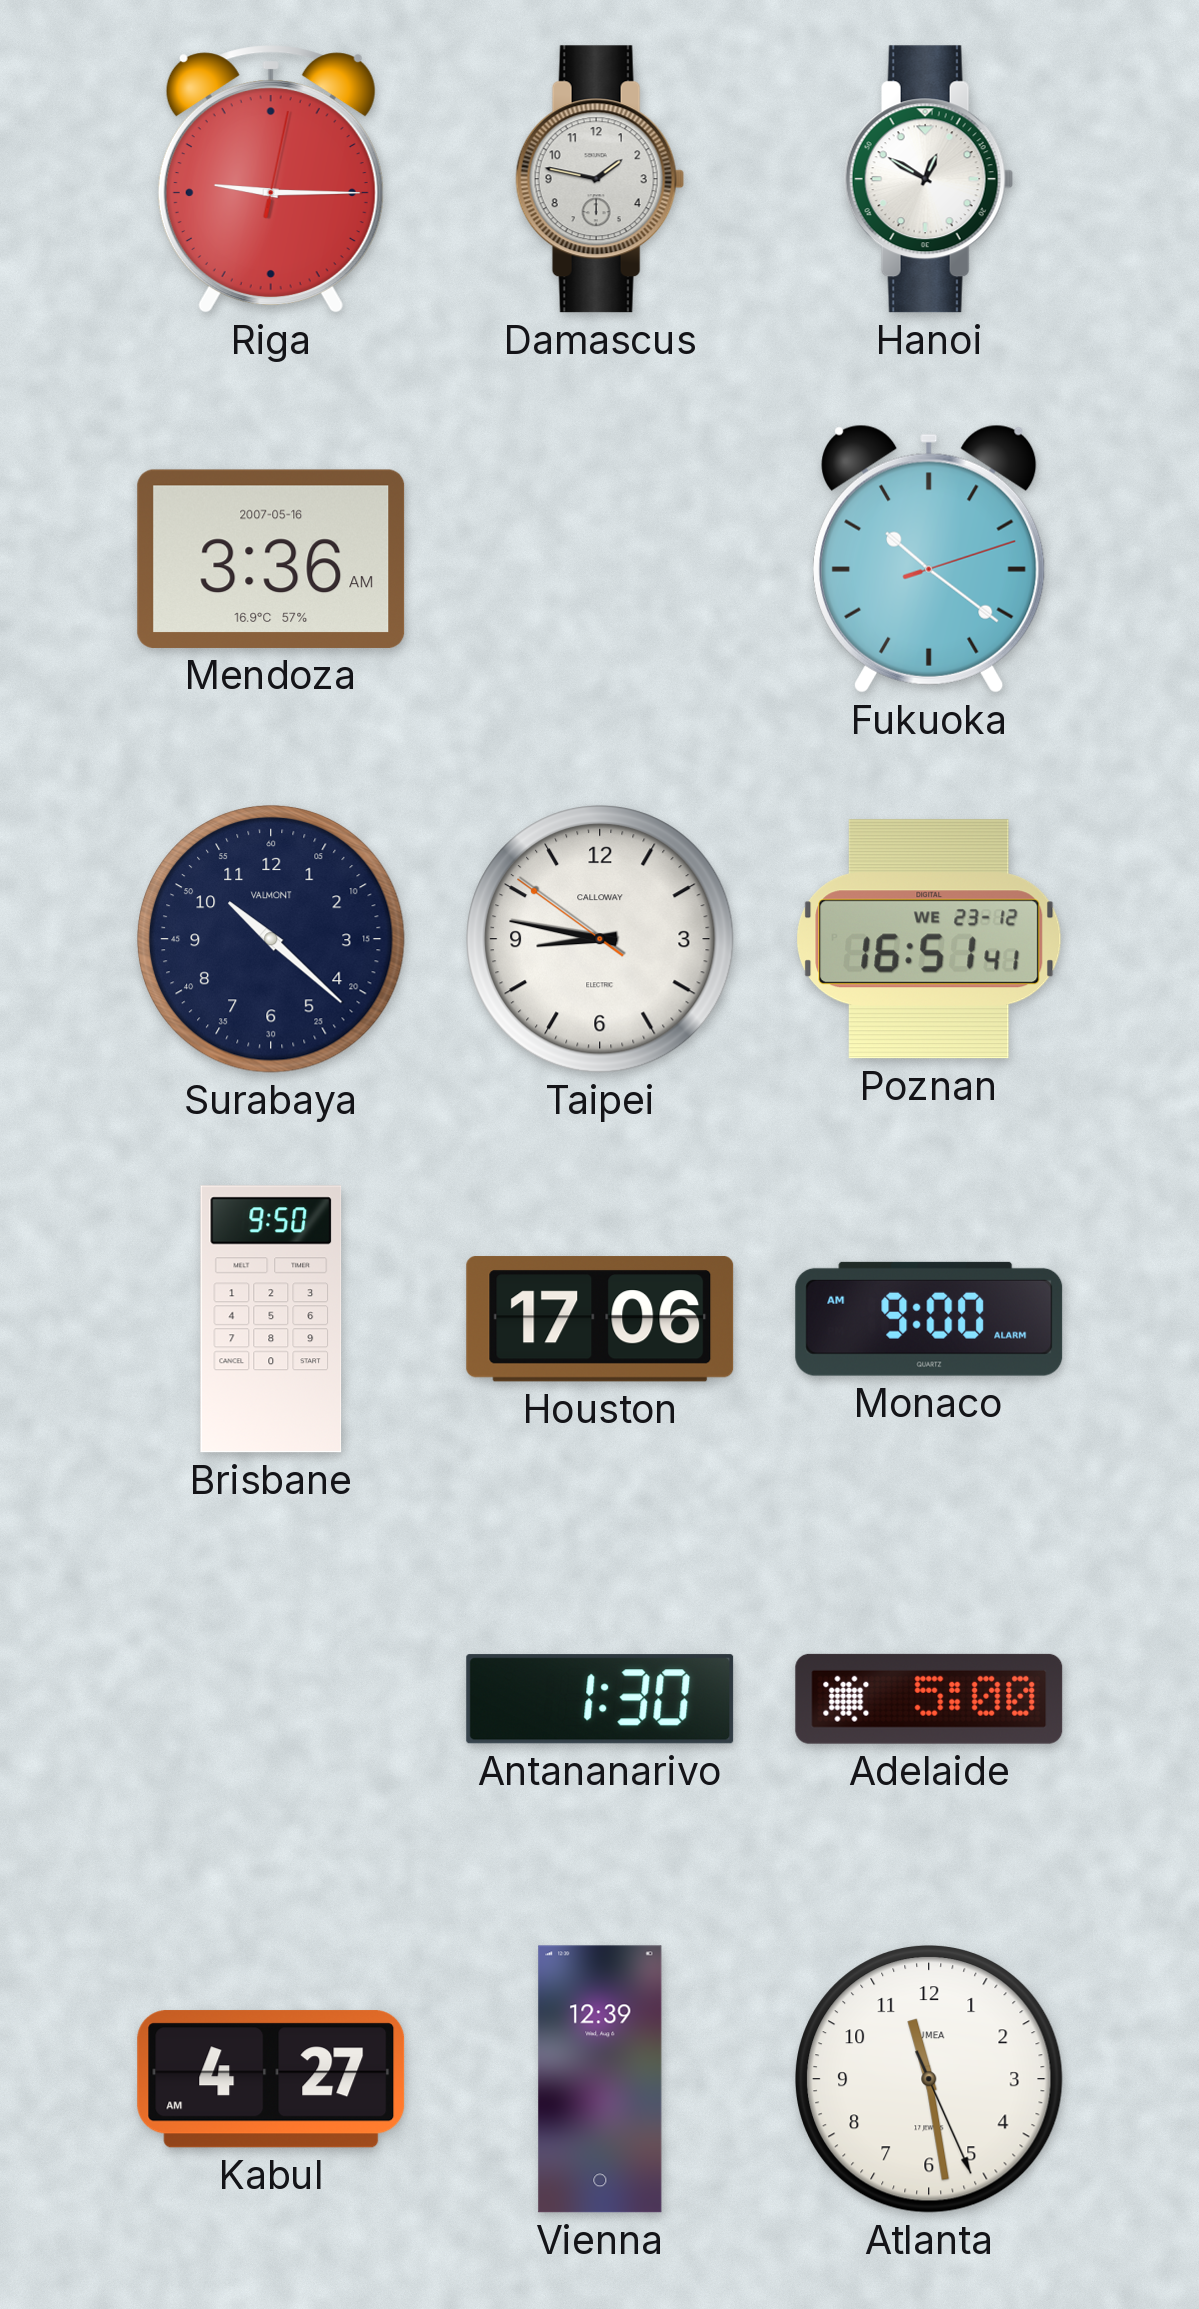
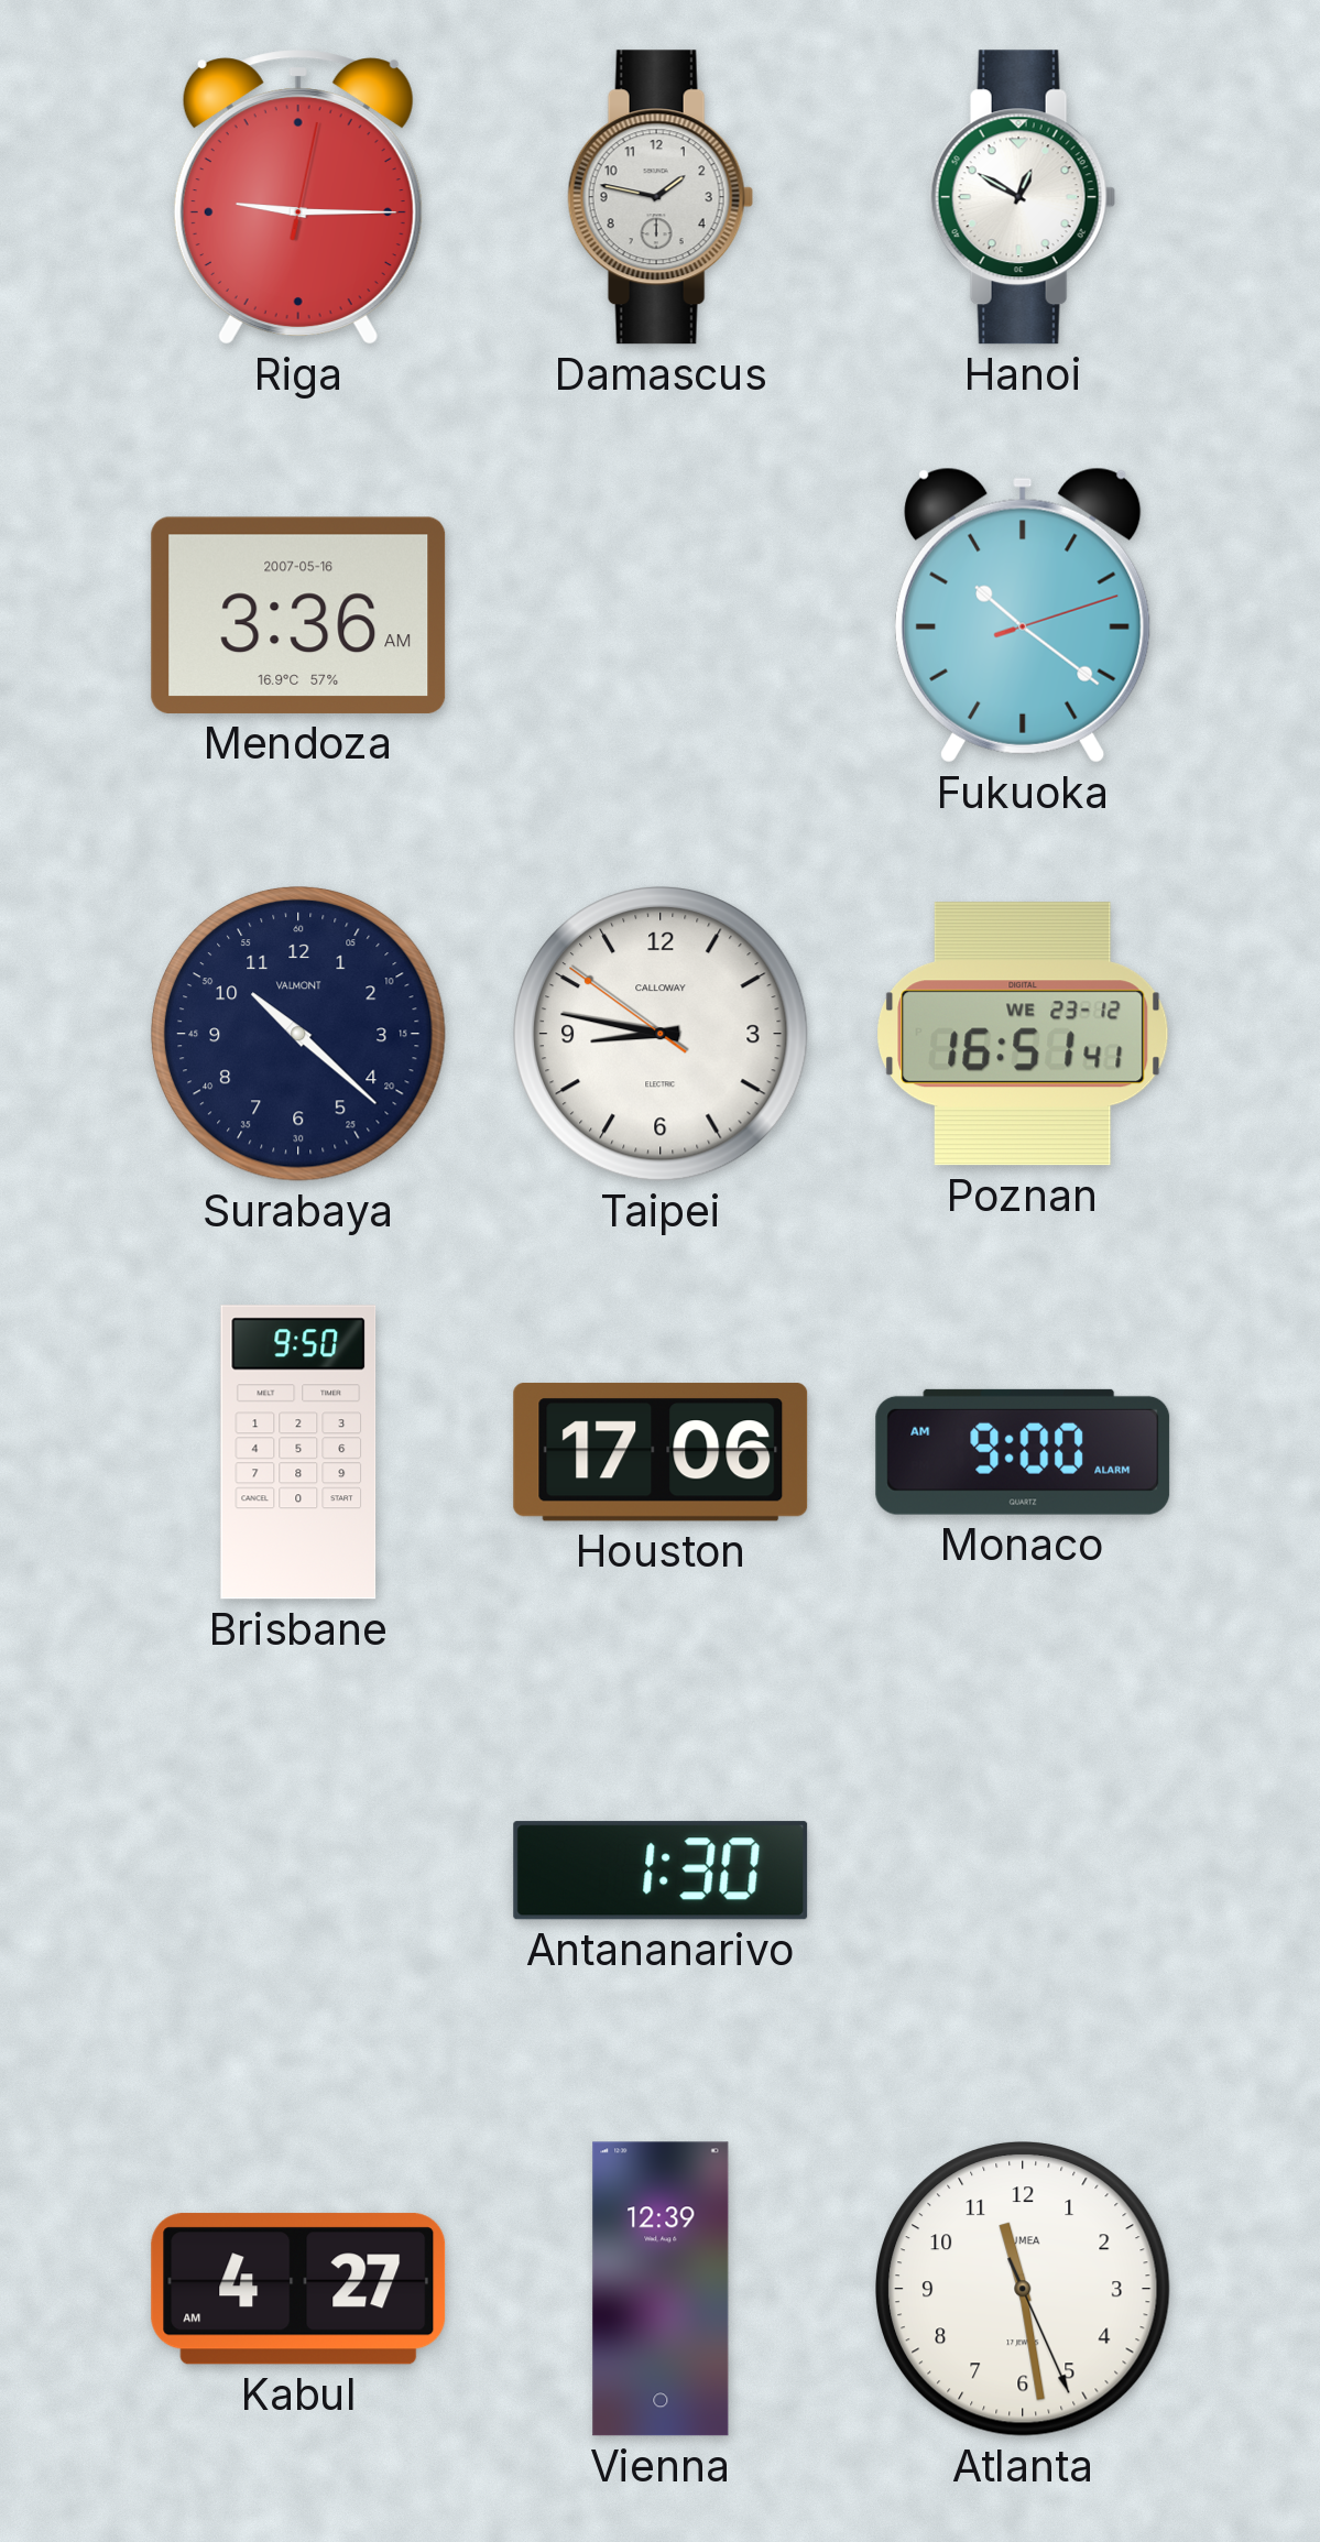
Adelaide: 5:00 -> none
